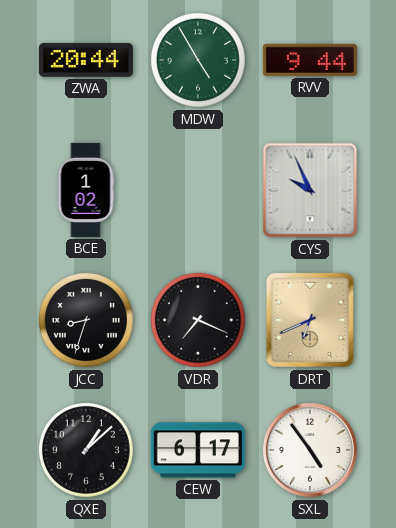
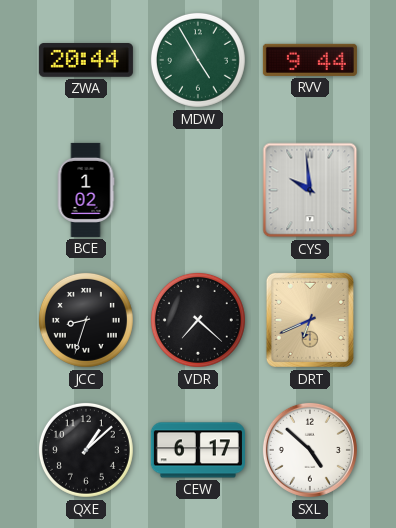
CYS: 9:56 -> 9:59
VDR: 7:19 -> 7:22
SXL: 4:54 -> 4:52
